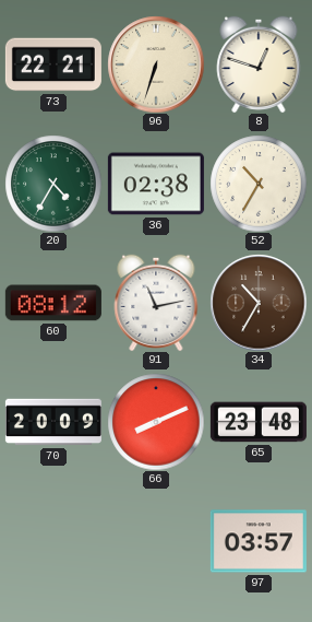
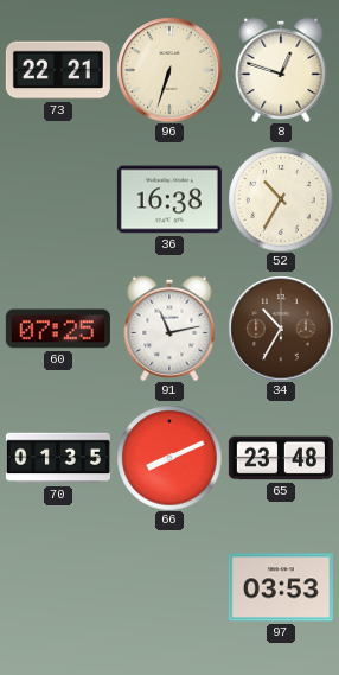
20: 4:35 -> none
36: 02:38 -> 16:38
60: 08:12 -> 07:25
70: 20:09 -> 01:35
97: 03:57 -> 03:53
